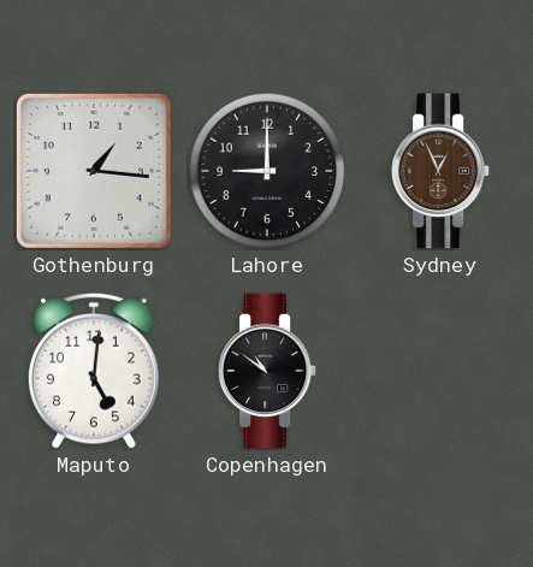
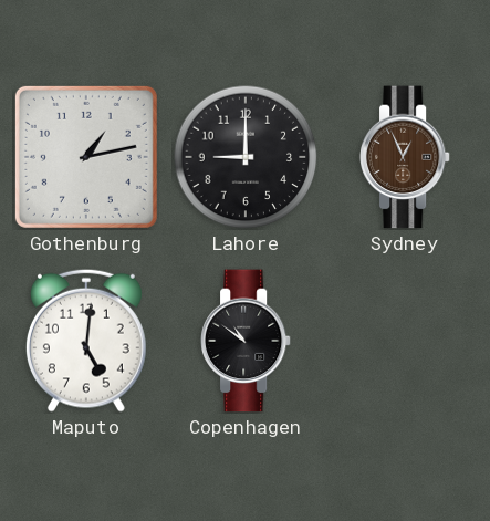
Gothenburg: 1:16 -> 1:13
